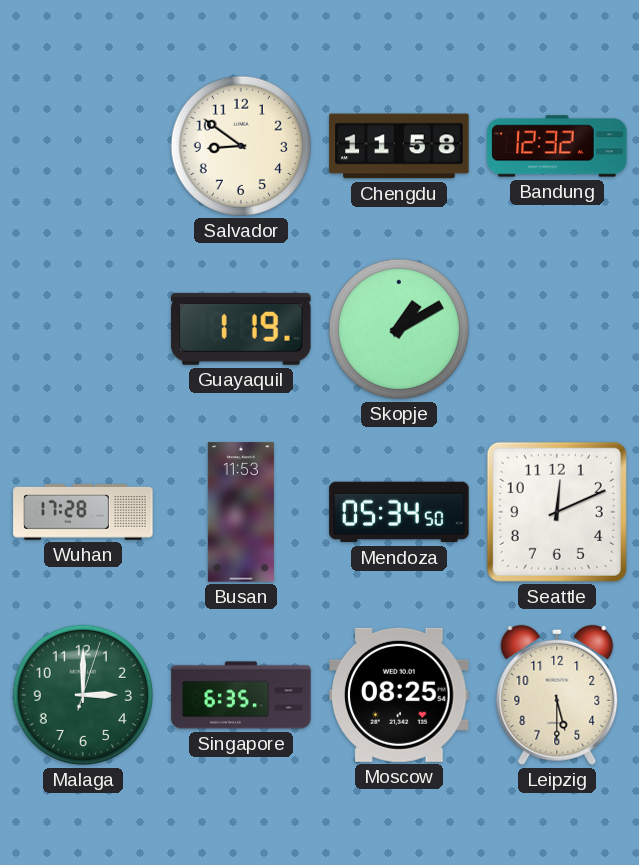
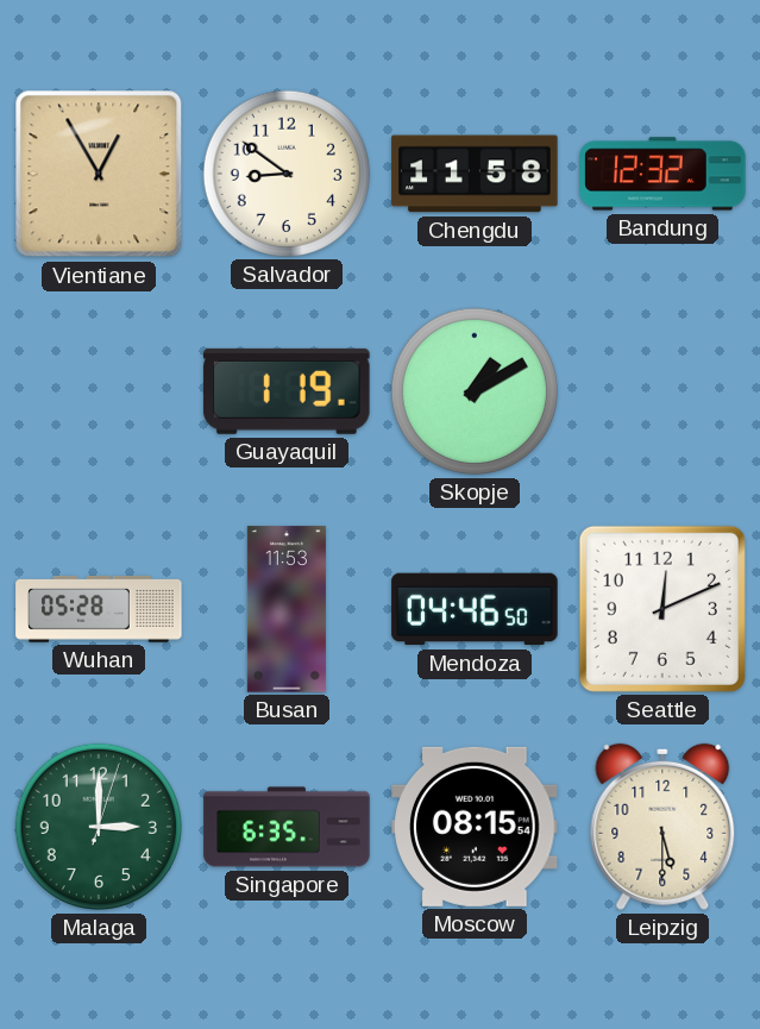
Vientiane: none -> 12:55
Wuhan: 17:28 -> 05:28
Mendoza: 05:34 -> 04:46
Moscow: 08:25 -> 08:15
